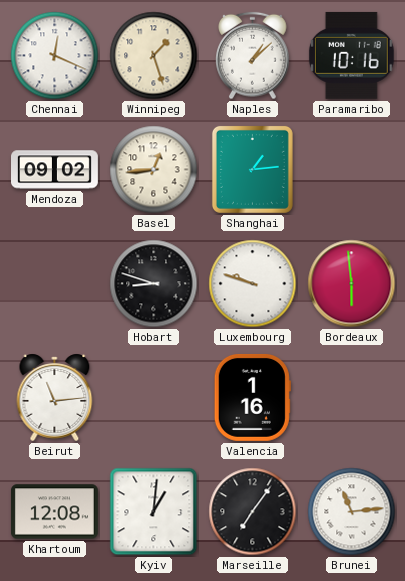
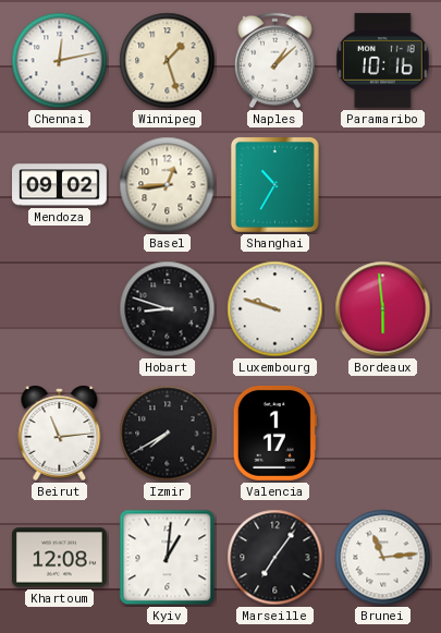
Chennai: 12:19 -> 12:13
Shanghai: 1:14 -> 10:35
Izmir: none -> 7:40
Valencia: 1:16 -> 1:17
